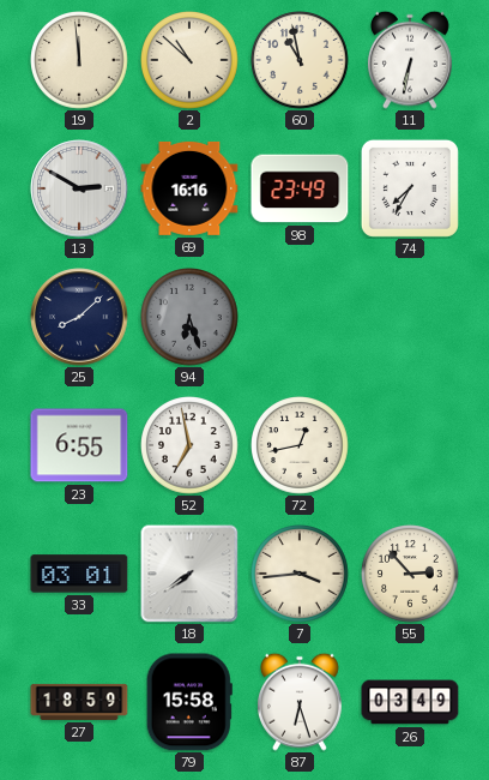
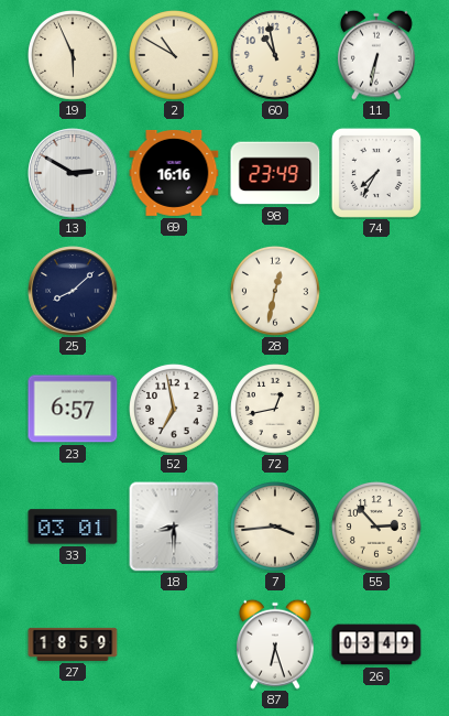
19: 11:59 -> 5:56
2: 10:52 -> 10:50
94: 6:27 -> none
28: none -> 12:32
23: 6:55 -> 6:57
18: 7:39 -> 8:30
79: 15:58 -> none
